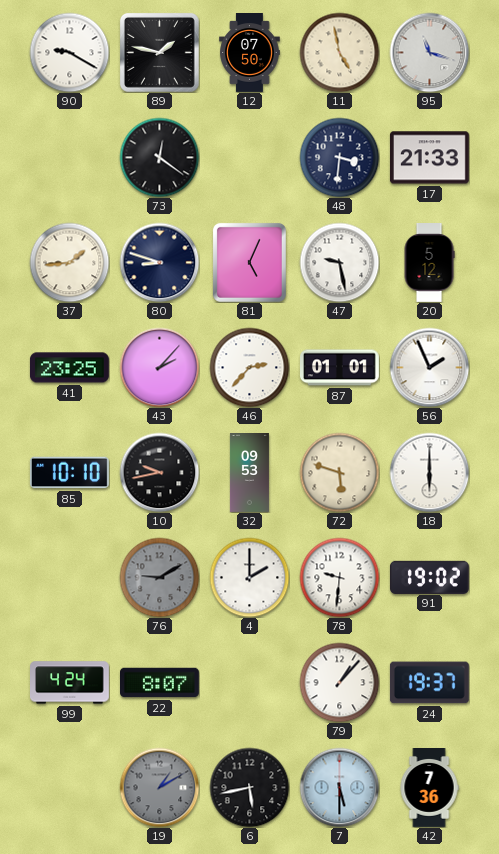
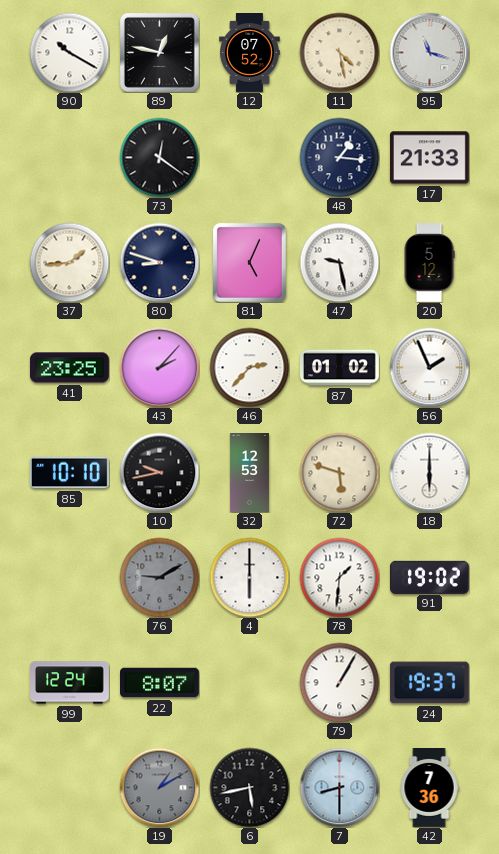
90: 9:20 -> 10:20
89: 1:47 -> 12:47
12: 07:50 -> 07:52
11: 4:58 -> 4:28
48: 3:31 -> 1:16
87: 01:01 -> 01:02
32: 09:53 -> 12:53
4: 2:00 -> 6:00
78: 9:31 -> 1:31
99: 4:24 -> 12:24
79: 1:07 -> 1:05
7: 5:30 -> 8:30
